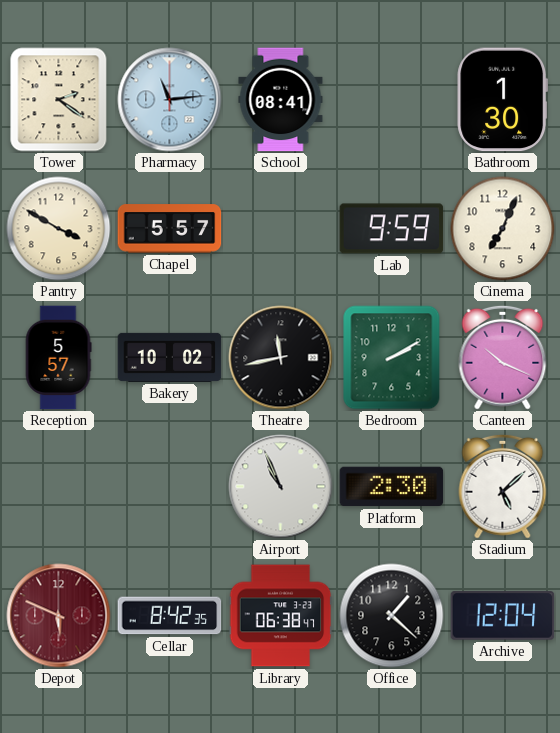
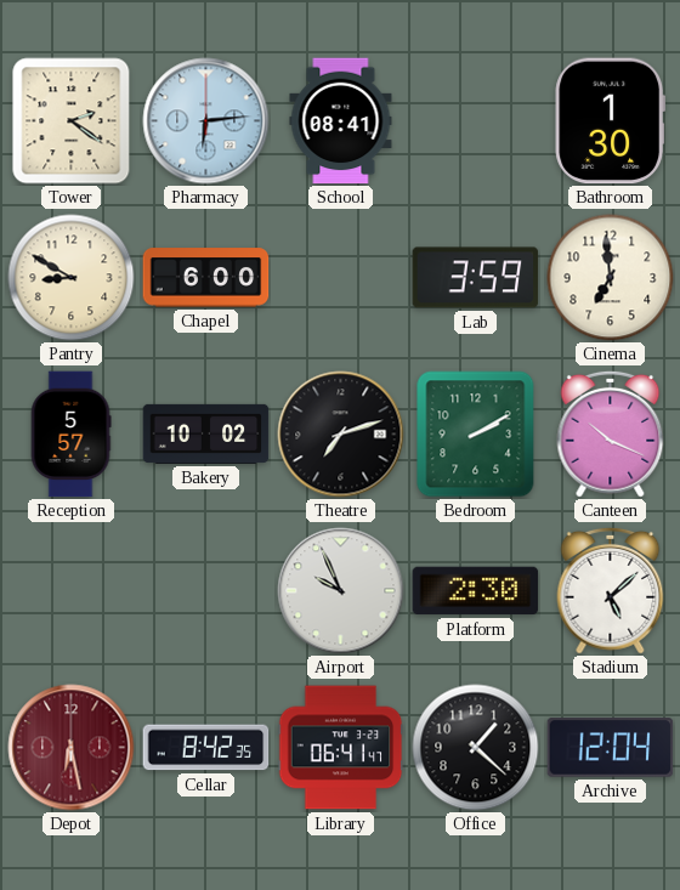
Pharmacy: 11:14 -> 6:14
Pantry: 3:50 -> 8:50
Chapel: 5:57 -> 6:00
Lab: 9:59 -> 3:59
Cinema: 7:04 -> 6:59
Theatre: 11:43 -> 7:12
Airport: 10:56 -> 9:56
Depot: 5:49 -> 6:28
Library: 06:38 -> 06:41
